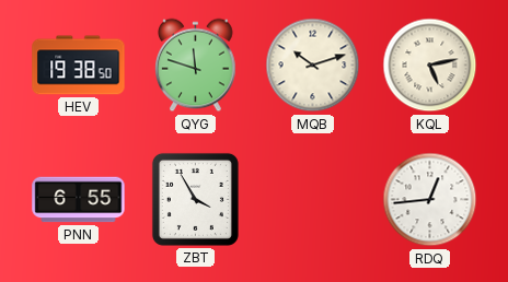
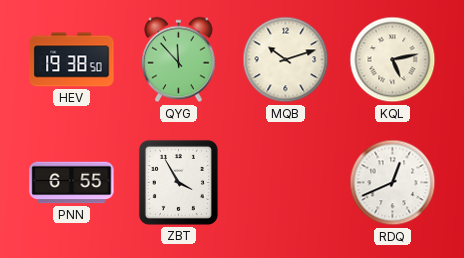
QYG: 11:48 -> 11:53
RDQ: 12:44 -> 12:41
